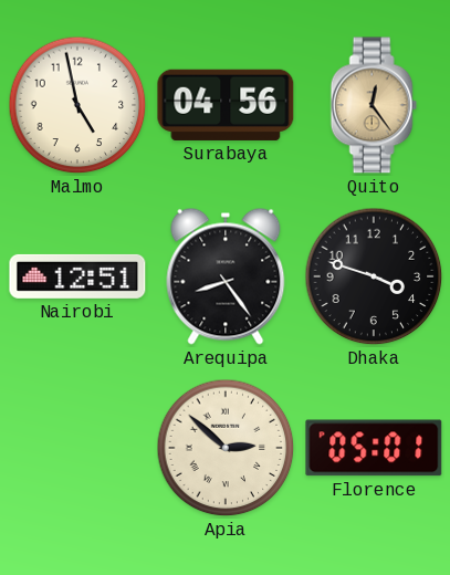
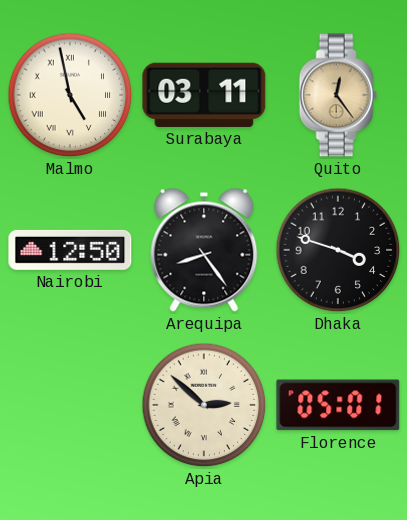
Malmo numerals: Arabic -> Roman
Surabaya: 04:56 -> 03:11
Nairobi: 12:51 -> 12:50
